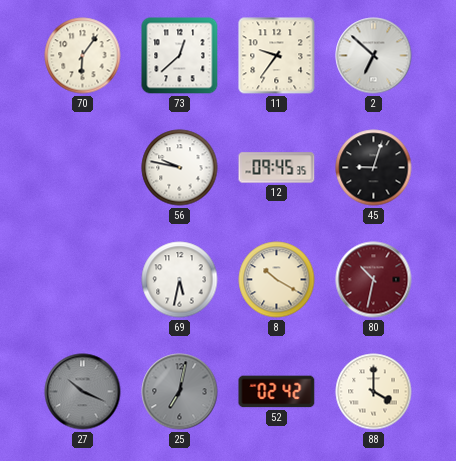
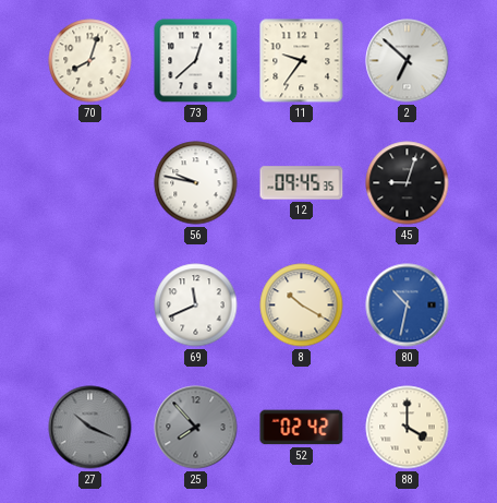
70: 6:06 -> 8:03
69: 5:32 -> 11:41
80 dial: burgundy -> blue
25: 7:02 -> 7:53
